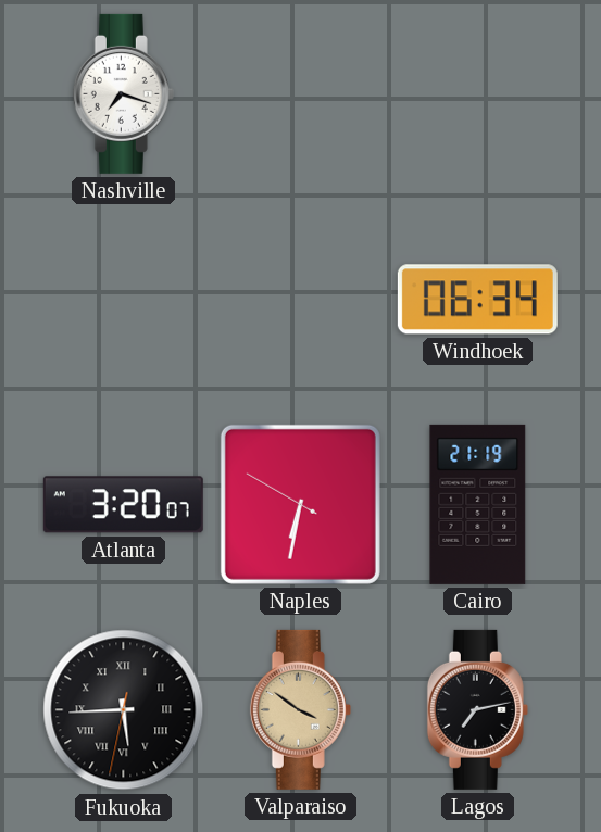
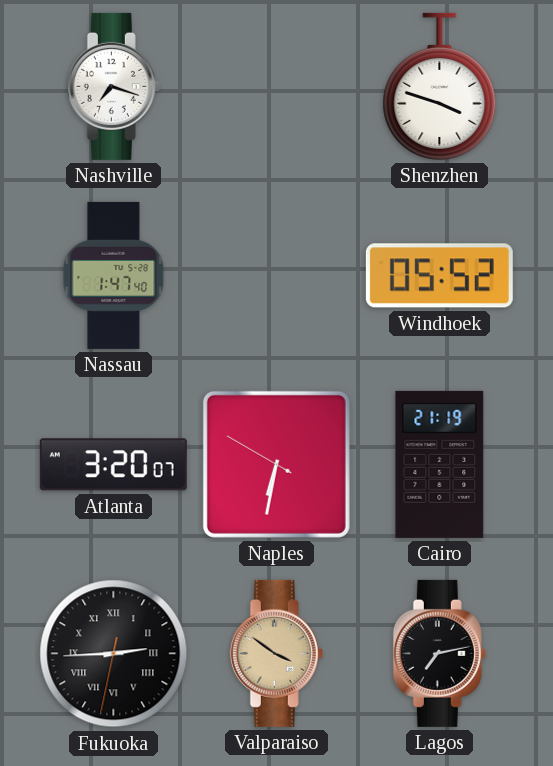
Shenzhen: none -> 3:48
Nassau: none -> 1:47
Windhoek: 06:34 -> 05:52
Fukuoka: 5:44 -> 2:44
